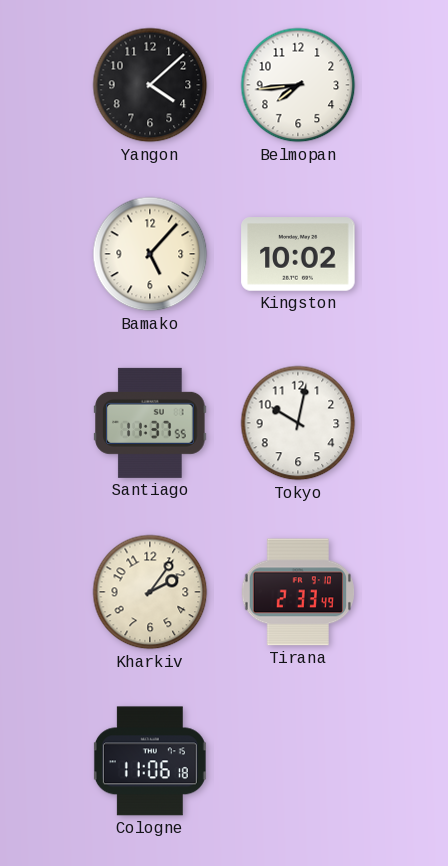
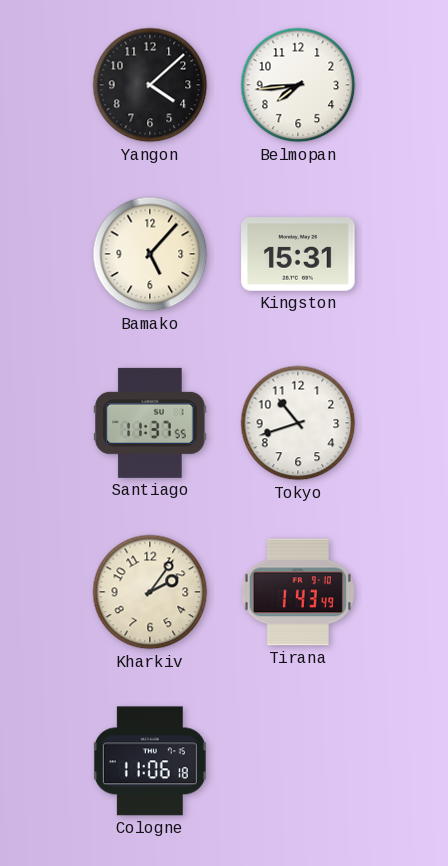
Kingston: 10:02 -> 15:31
Tokyo: 10:02 -> 10:42
Tirana: 2:33 -> 1:43
